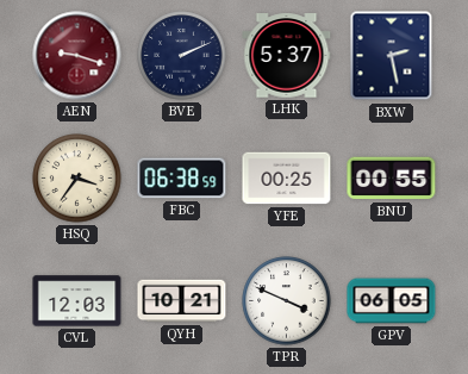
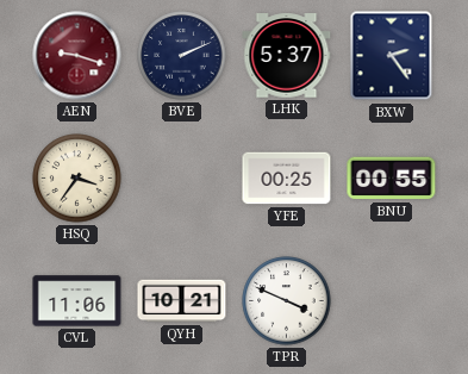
BXW: 2:28 -> 2:24
FBC: 06:38 -> none
CVL: 12:03 -> 11:06
GPV: 06:05 -> none
